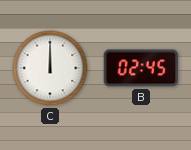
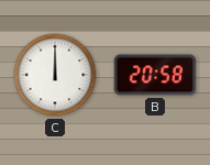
B: 02:45 -> 20:58
